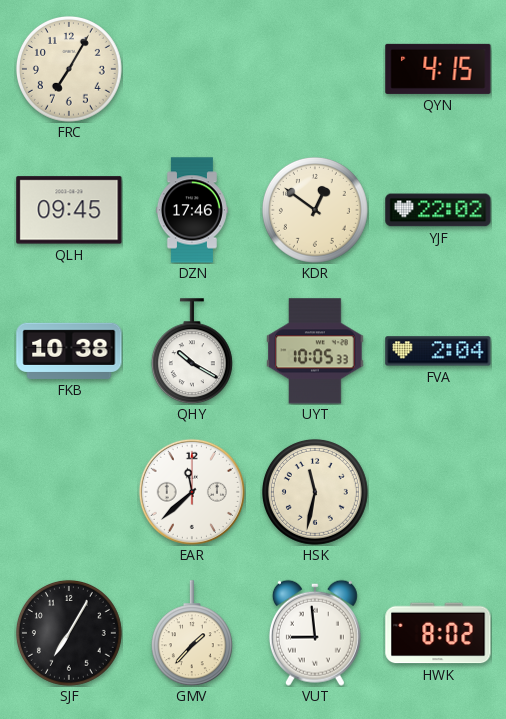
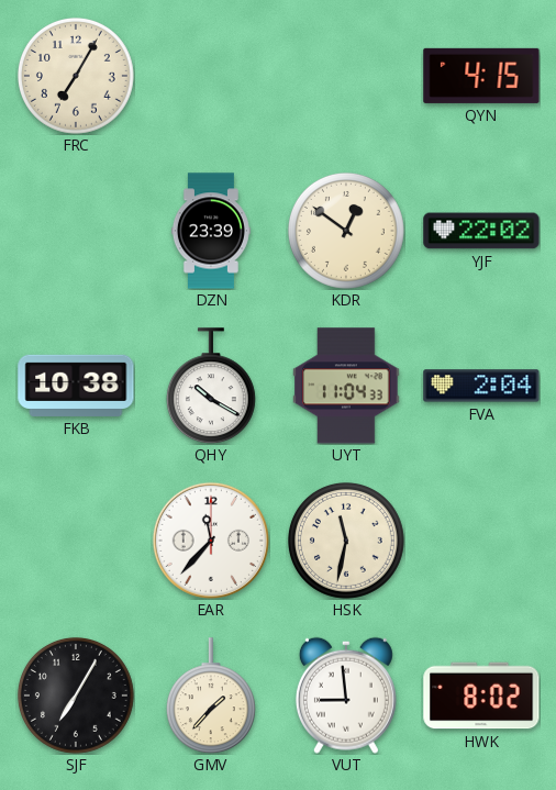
QLH: 09:45 -> none
DZN: 17:46 -> 23:39
UYT: 10:05 -> 11:04
EAR: 11:38 -> 11:37
